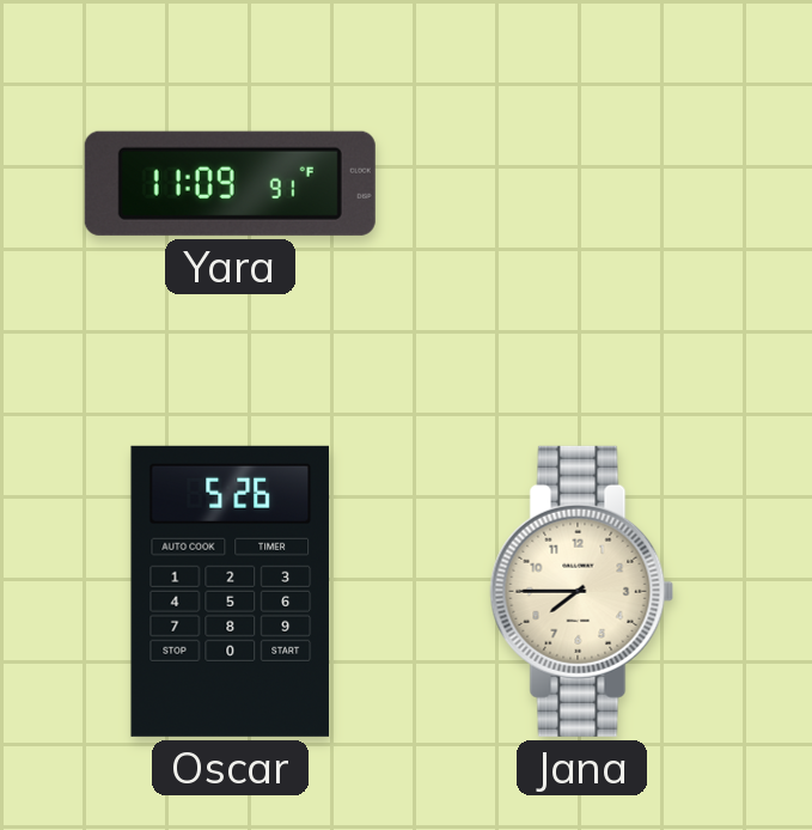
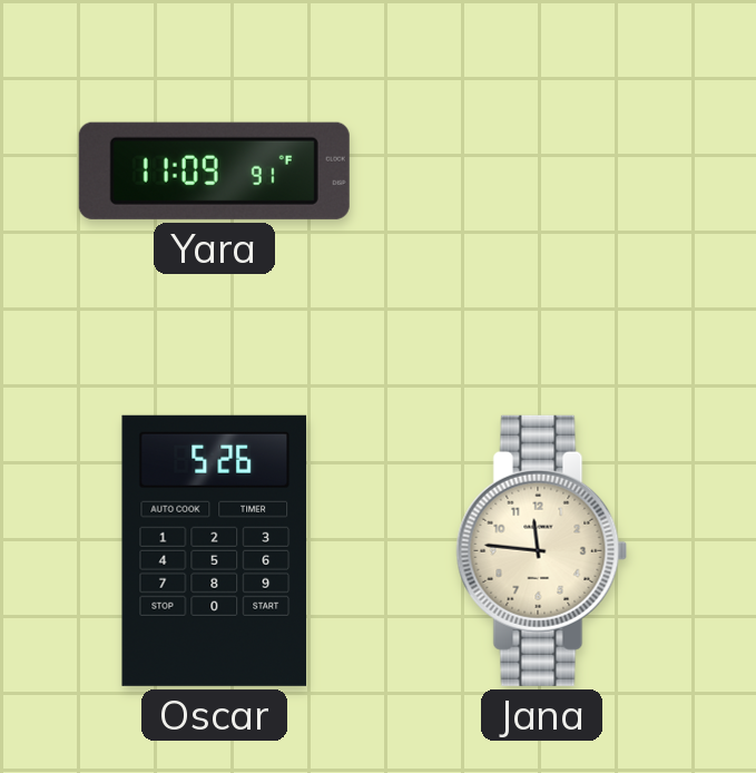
Jana: 7:45 -> 11:46
